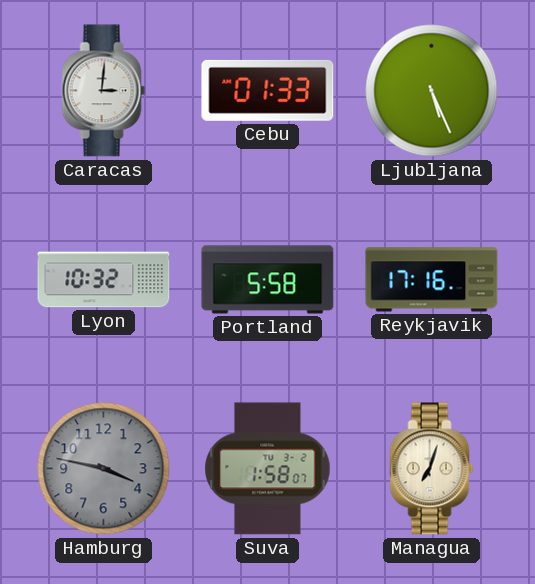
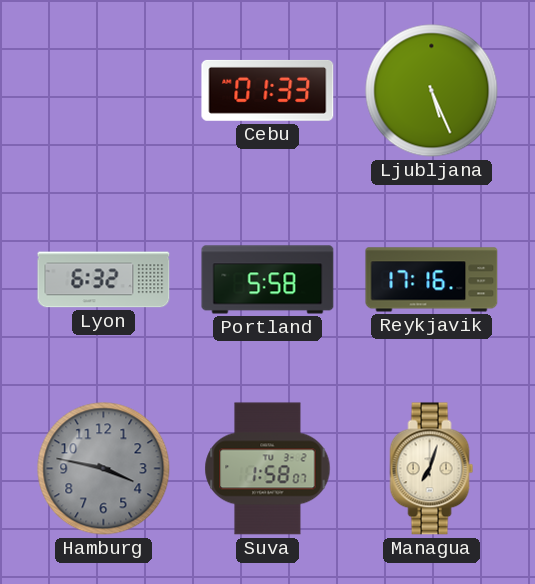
Caracas: 3:01 -> none
Lyon: 10:32 -> 6:32
